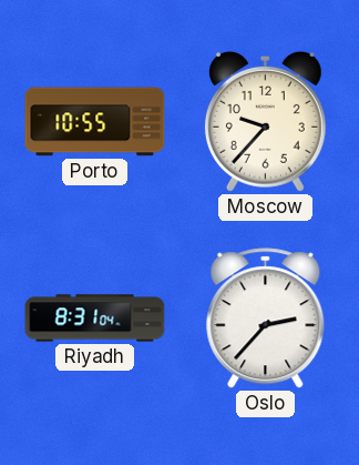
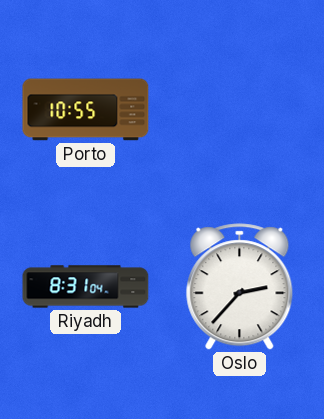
Moscow: 9:37 -> none
